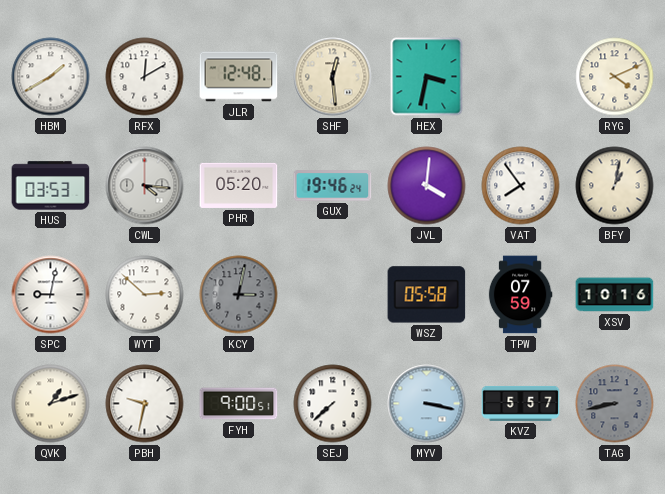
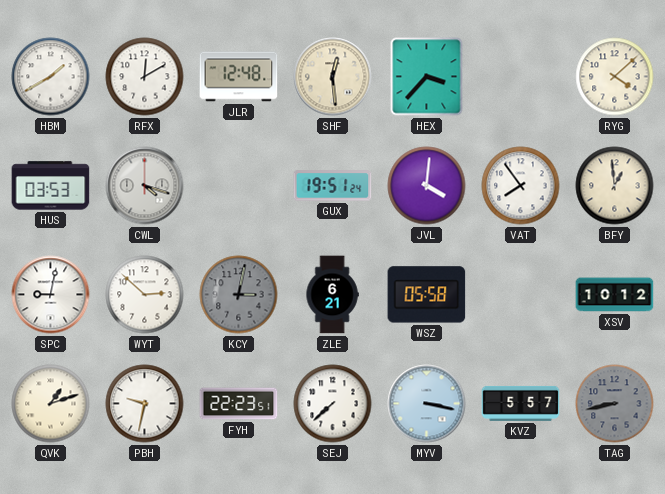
HEX: 3:32 -> 3:37
RYG: 4:11 -> 4:08
CWL: 4:16 -> 4:18
PHR: 05:20 -> none
GUX: 19:46 -> 19:51
BFY: 1:02 -> 12:59
ZLE: none -> 6:21
TPW: 07:59 -> none
XSV: 10:16 -> 10:12
FYH: 9:00 -> 22:23
